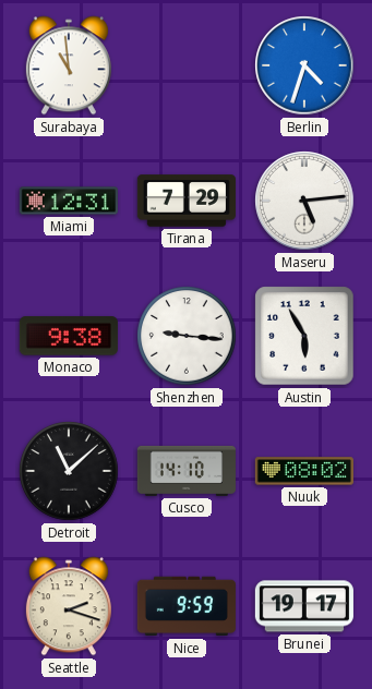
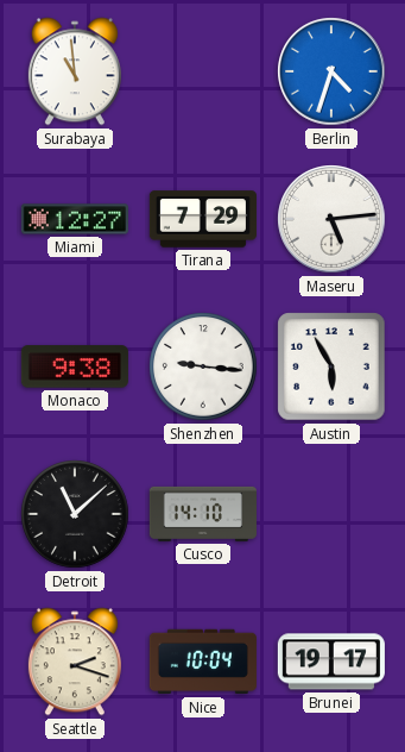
Miami: 12:31 -> 12:27
Nuuk: 08:02 -> none
Nice: 9:59 -> 10:04
